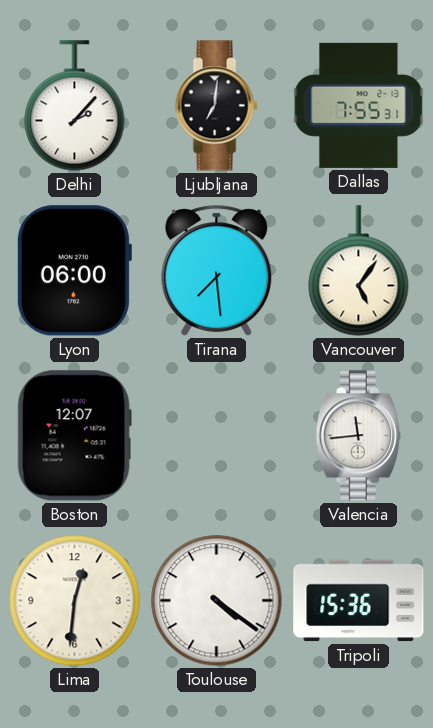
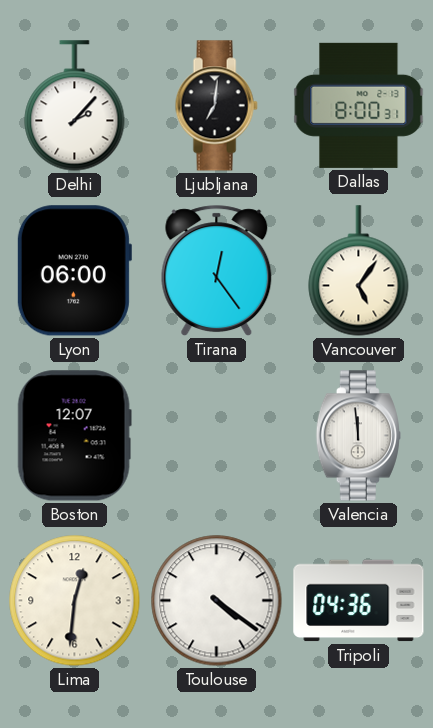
Dallas: 7:55 -> 8:00
Tirana: 7:29 -> 12:24
Valencia: 11:44 -> 11:59
Tripoli: 15:36 -> 04:36
